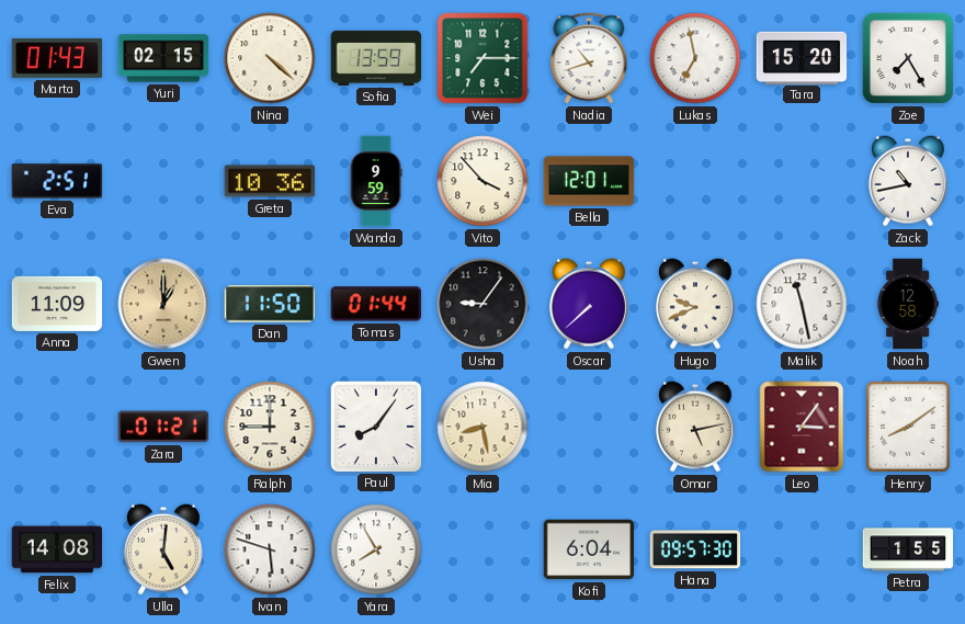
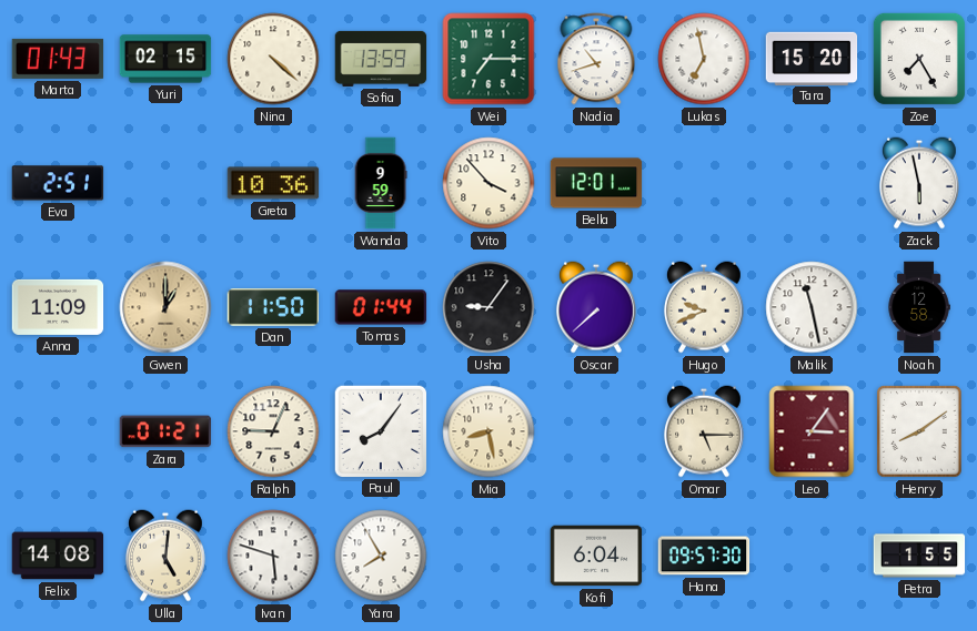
Zack: 10:43 -> 5:58
Ralph: 9:00 -> 9:04
Omar: 5:13 -> 5:15
